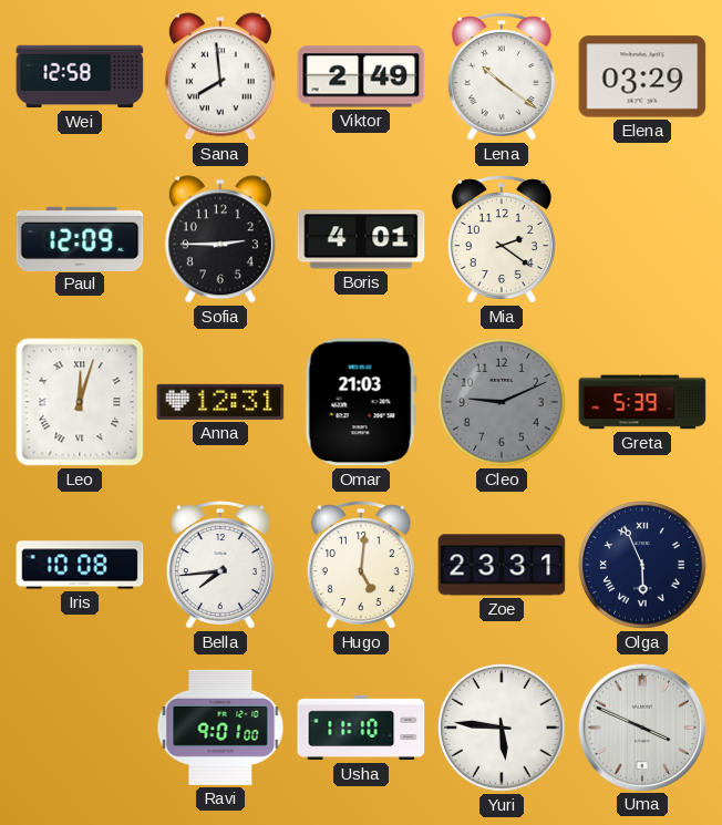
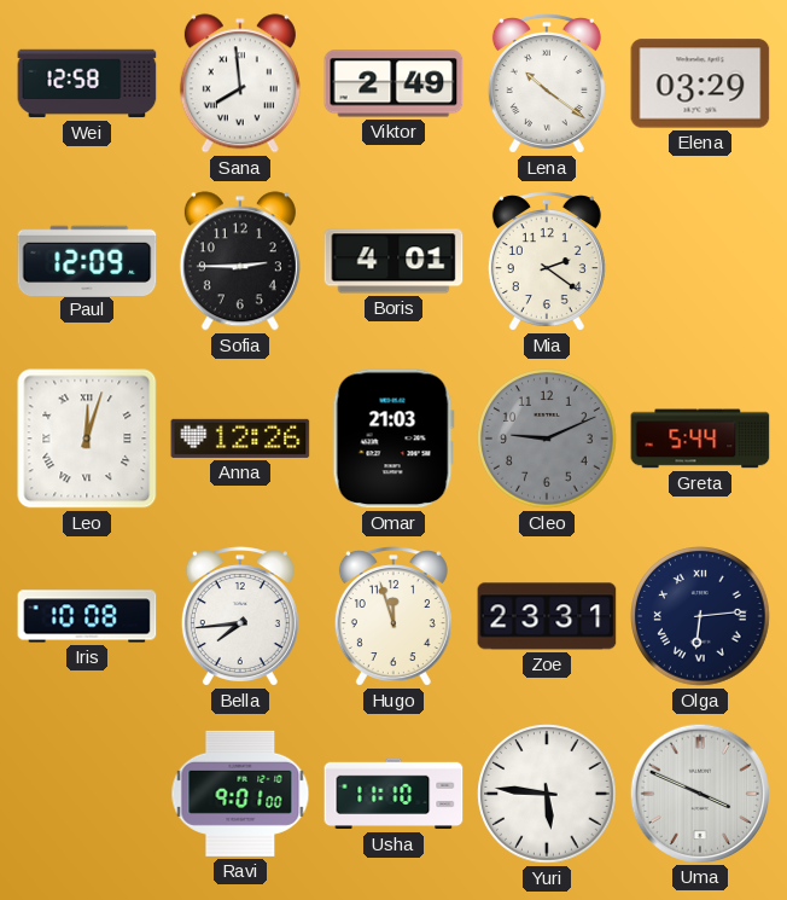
Anna: 12:31 -> 12:26
Greta: 5:39 -> 5:44
Hugo: 5:01 -> 11:57
Olga: 5:56 -> 6:14
